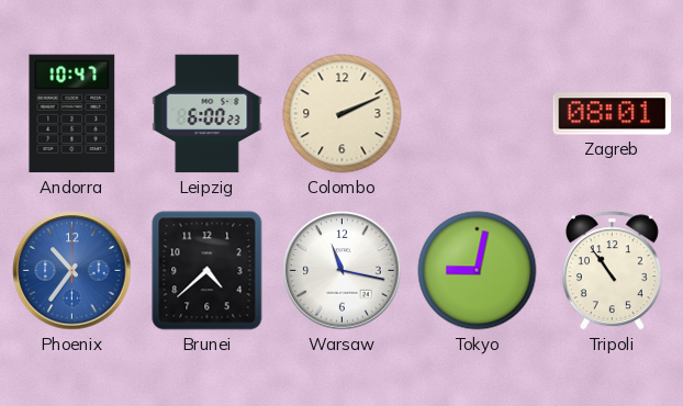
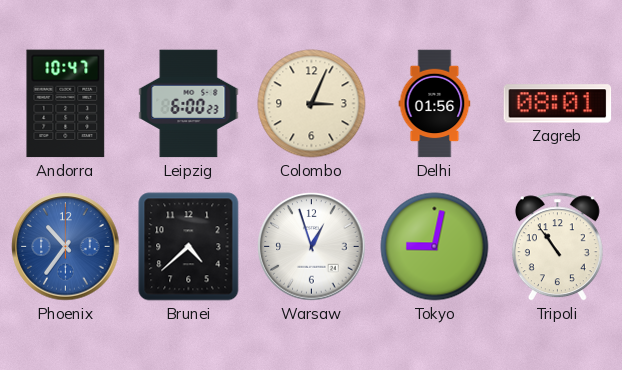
Colombo: 2:11 -> 3:04
Delhi: none -> 01:56
Warsaw: 11:17 -> 12:57
